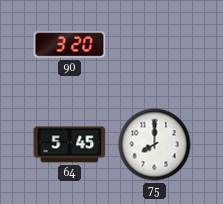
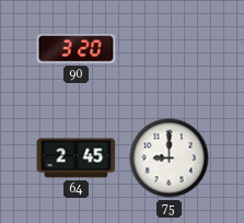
64: 5:45 -> 2:45
75: 8:00 -> 9:00
